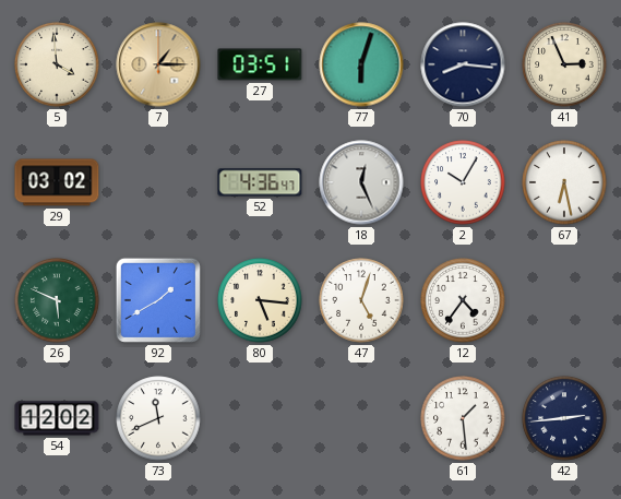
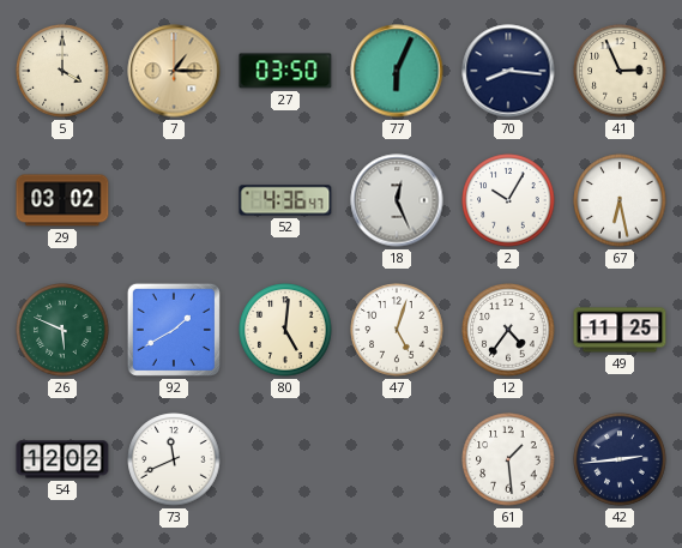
5: 3:59 -> 4:00
27: 03:51 -> 03:50
77: 6:03 -> 6:04
80: 5:16 -> 5:01
49: none -> 11:25
